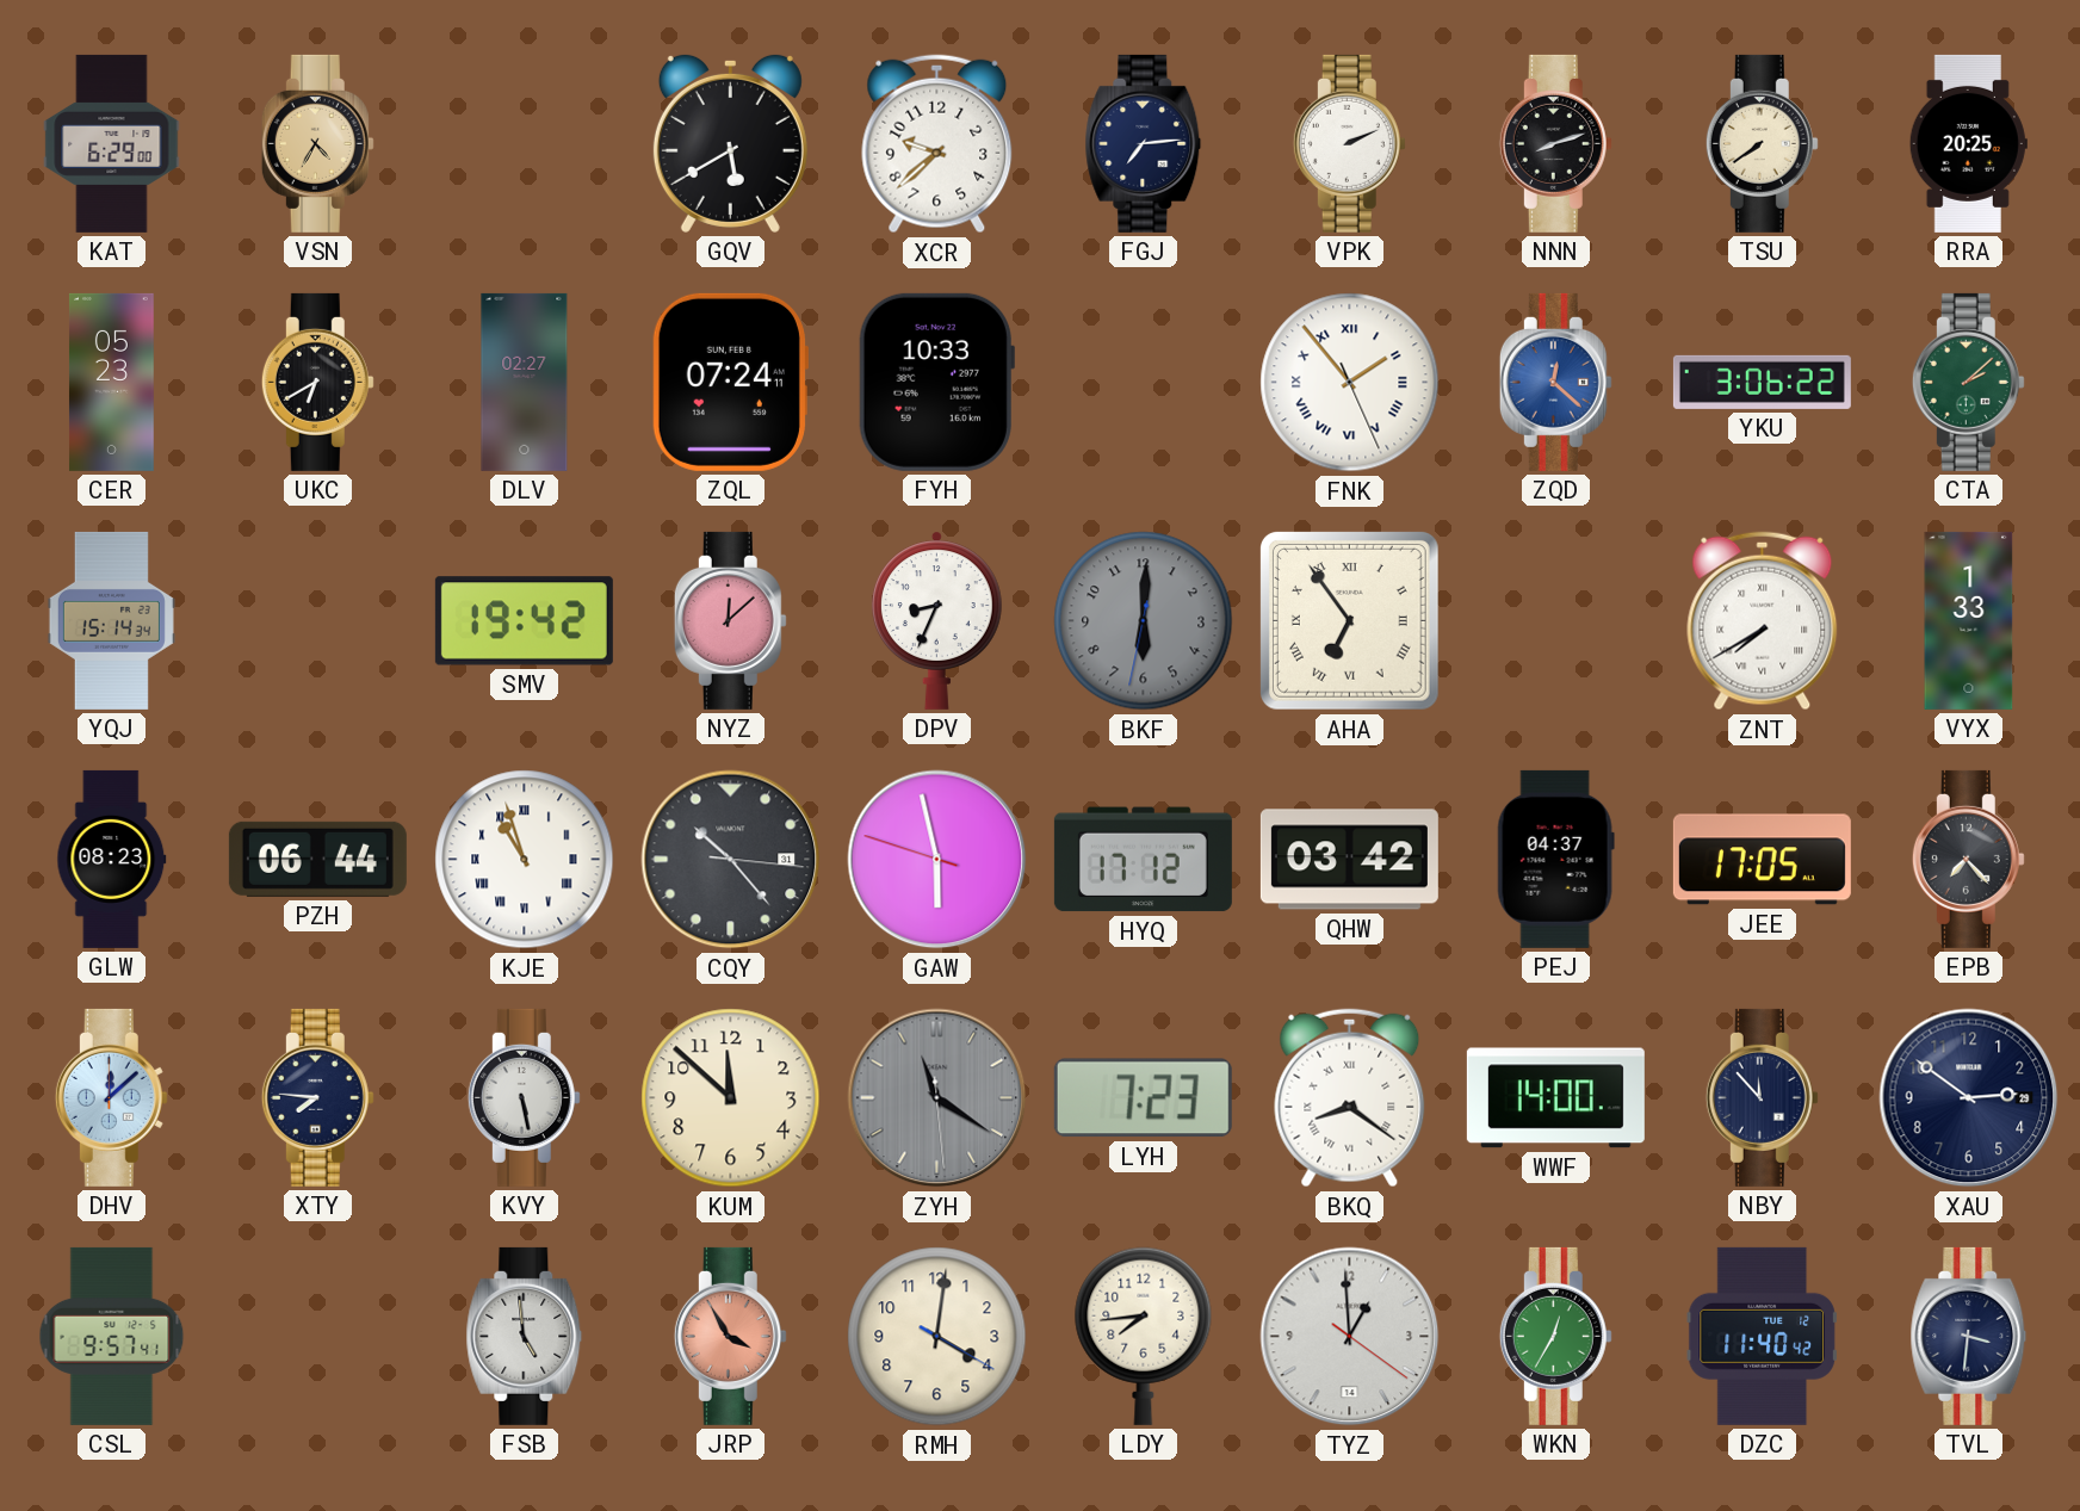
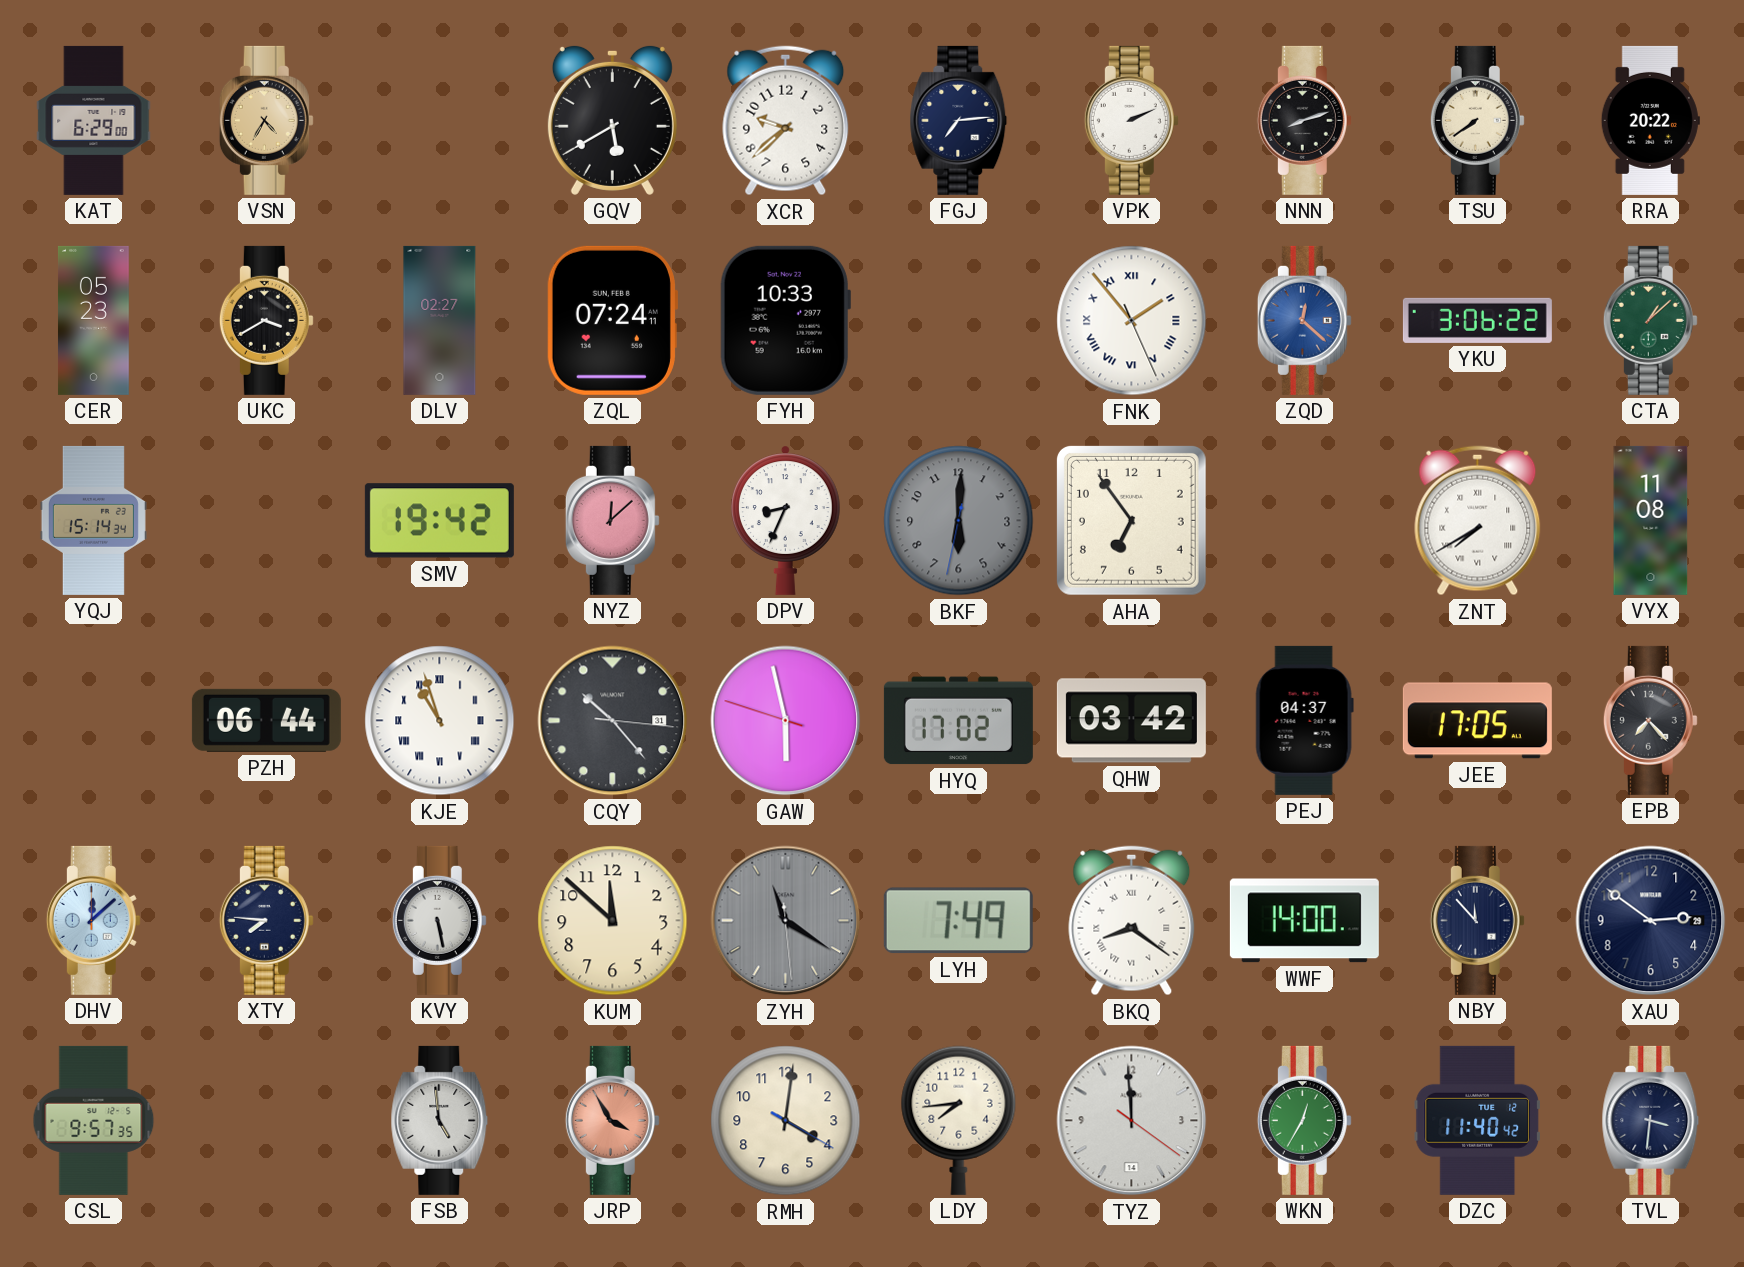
RRA: 20:25 -> 20:22
UKC: 6:40 -> 3:40
CTA: 2:08 -> 1:08
AHA numerals: Roman -> Arabic
VYX: 1:33 -> 11:08
GLW: 08:23 -> none
HYQ: 17:12 -> 17:02
LYH: 7:23 -> 7:49
CSL: 9:57:41 -> 9:57:35
TYZ: 12:59 -> 11:59
